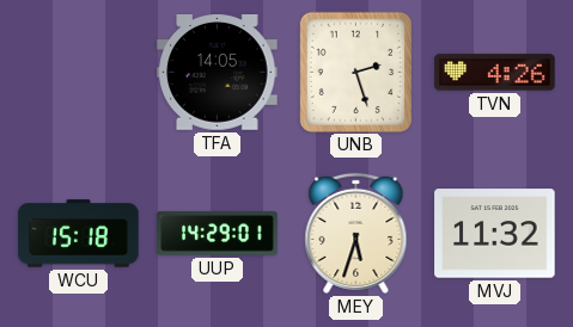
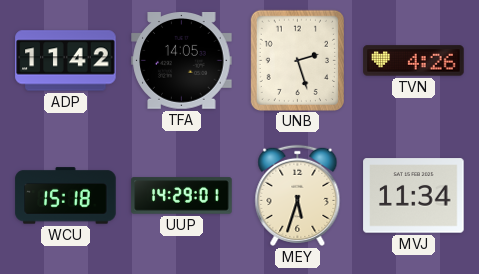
ADP: none -> 11:42
MVJ: 11:32 -> 11:34
